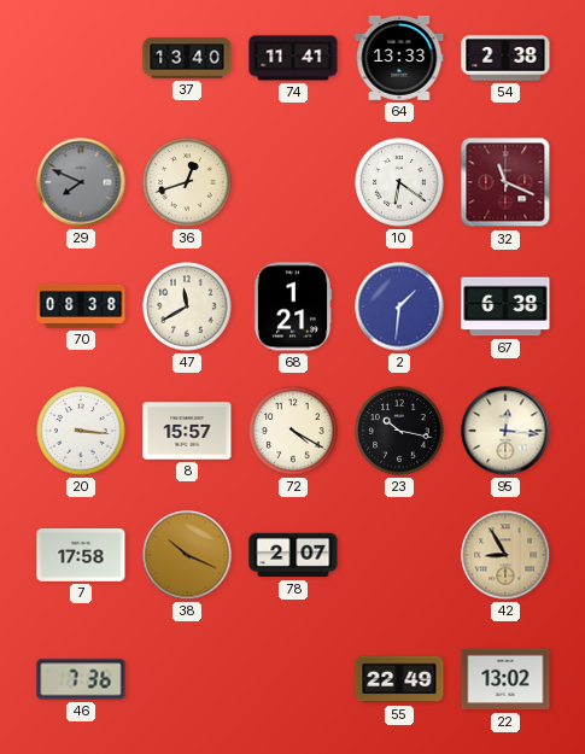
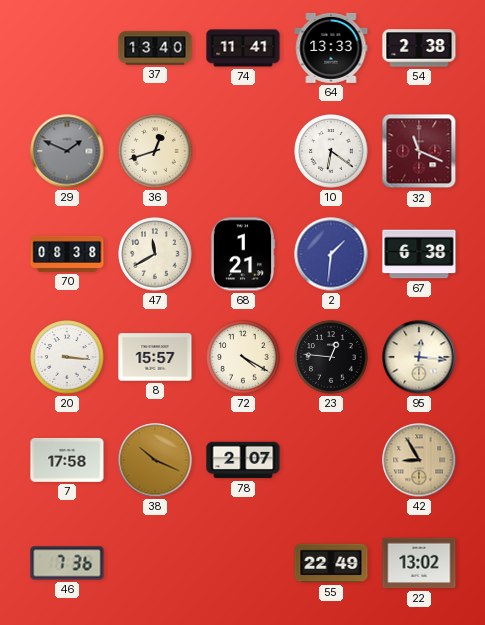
29: 7:49 -> 1:49
23: 10:17 -> 12:46
